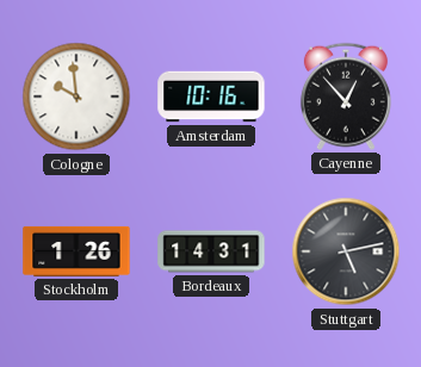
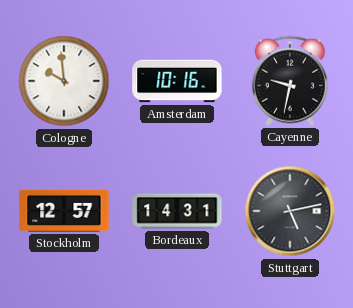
Cayenne: 12:53 -> 9:32
Stockholm: 1:26 -> 12:57
